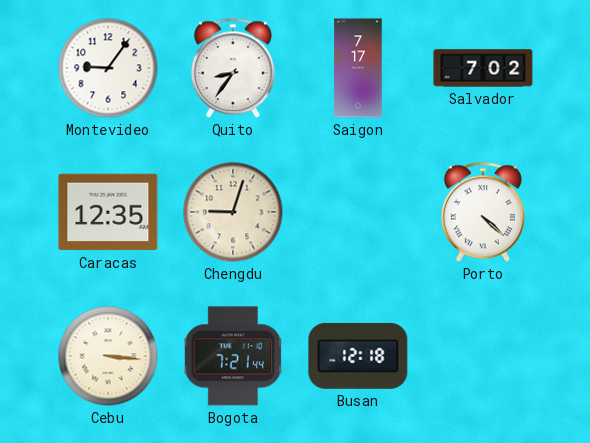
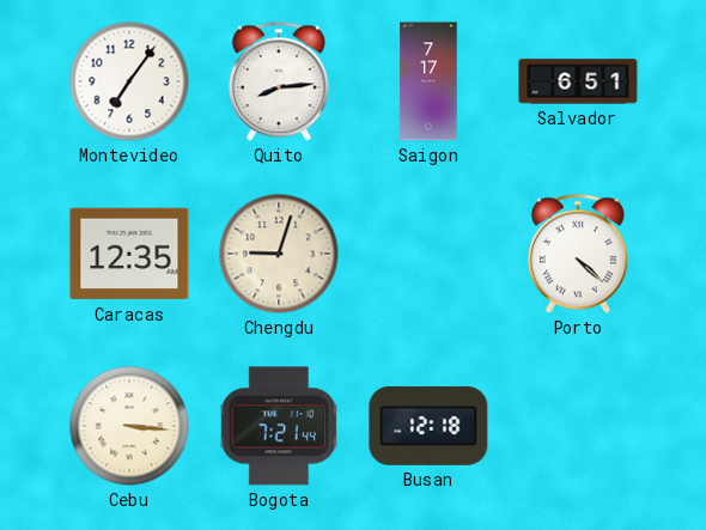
Montevideo: 9:06 -> 7:06
Quito: 8:36 -> 8:14
Salvador: 7:02 -> 6:51
